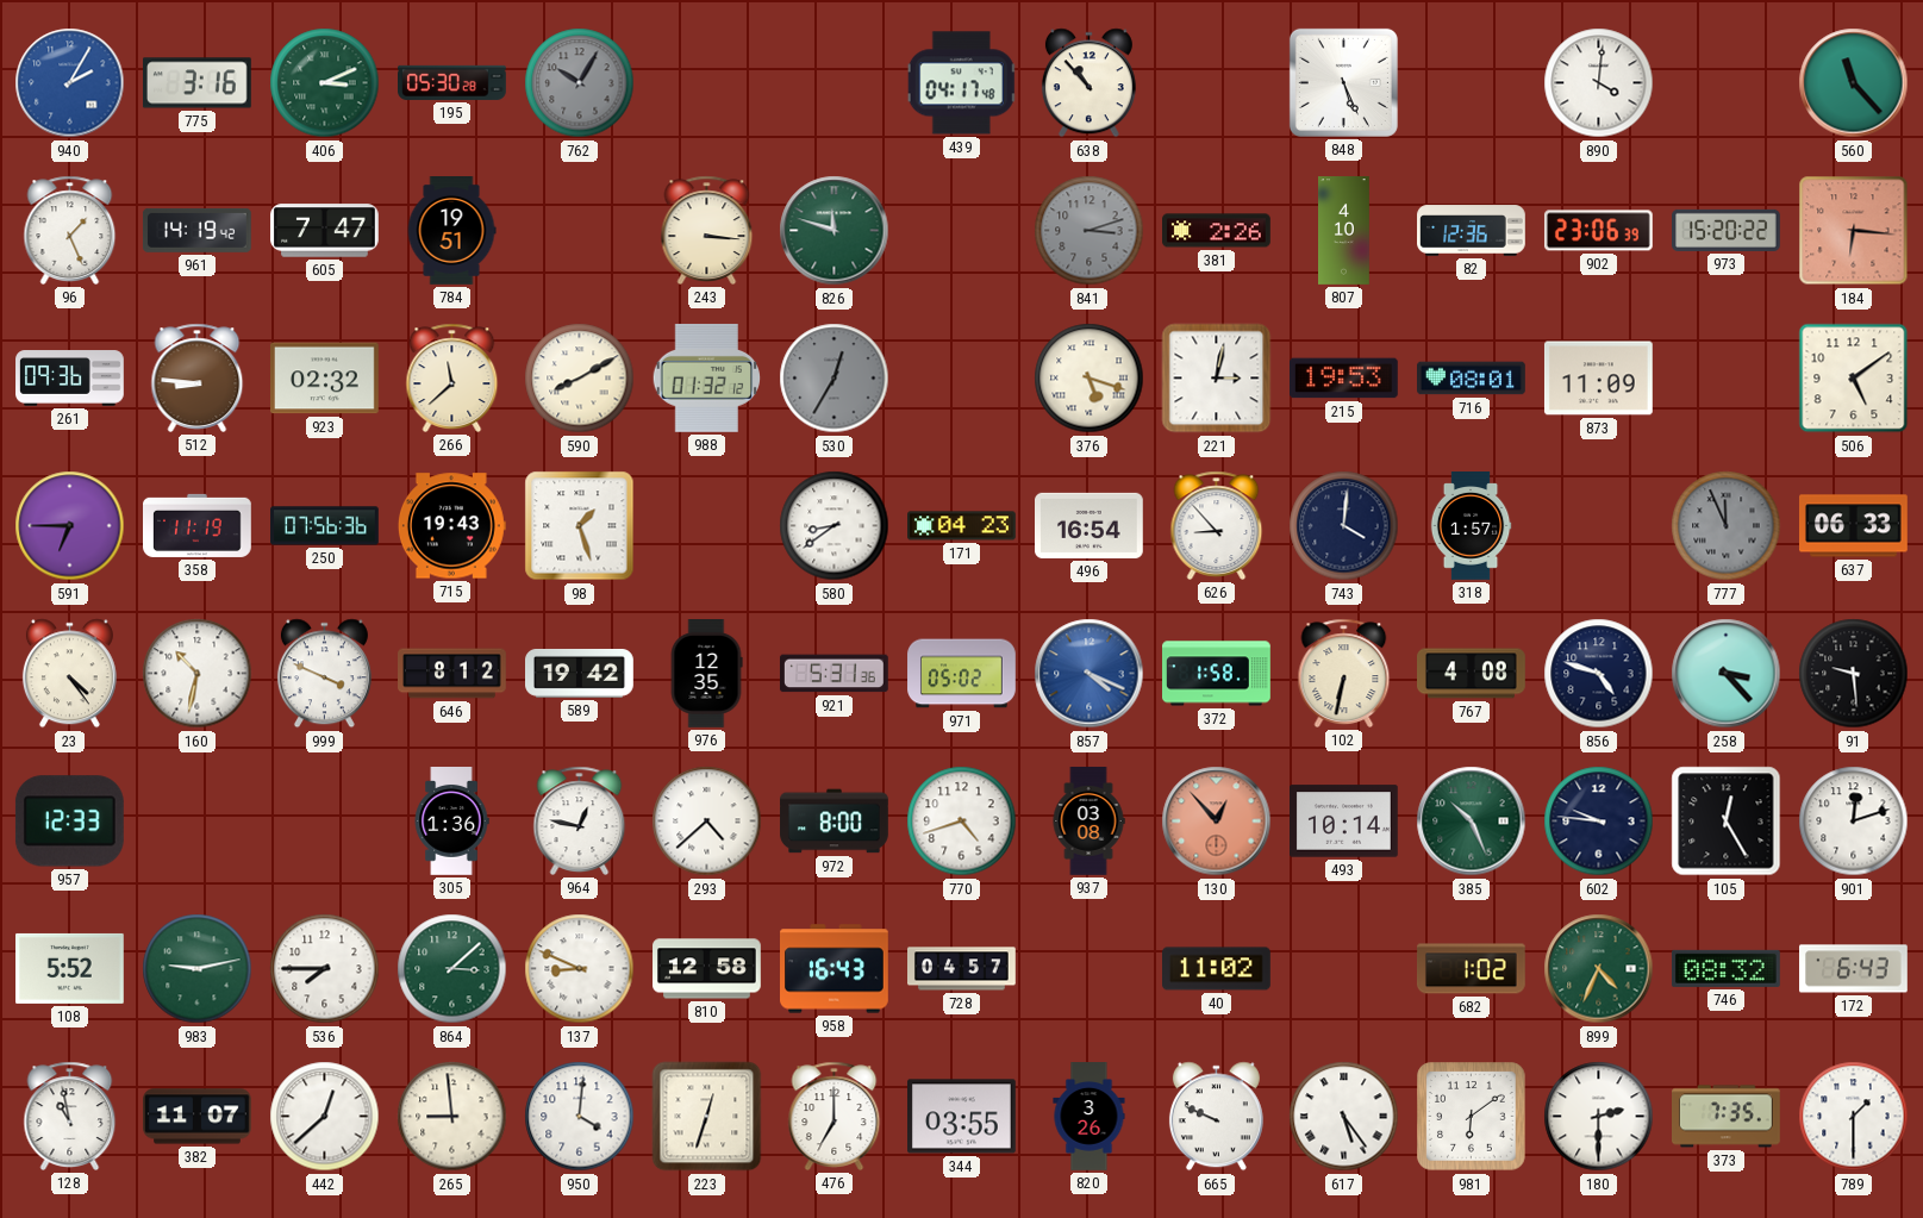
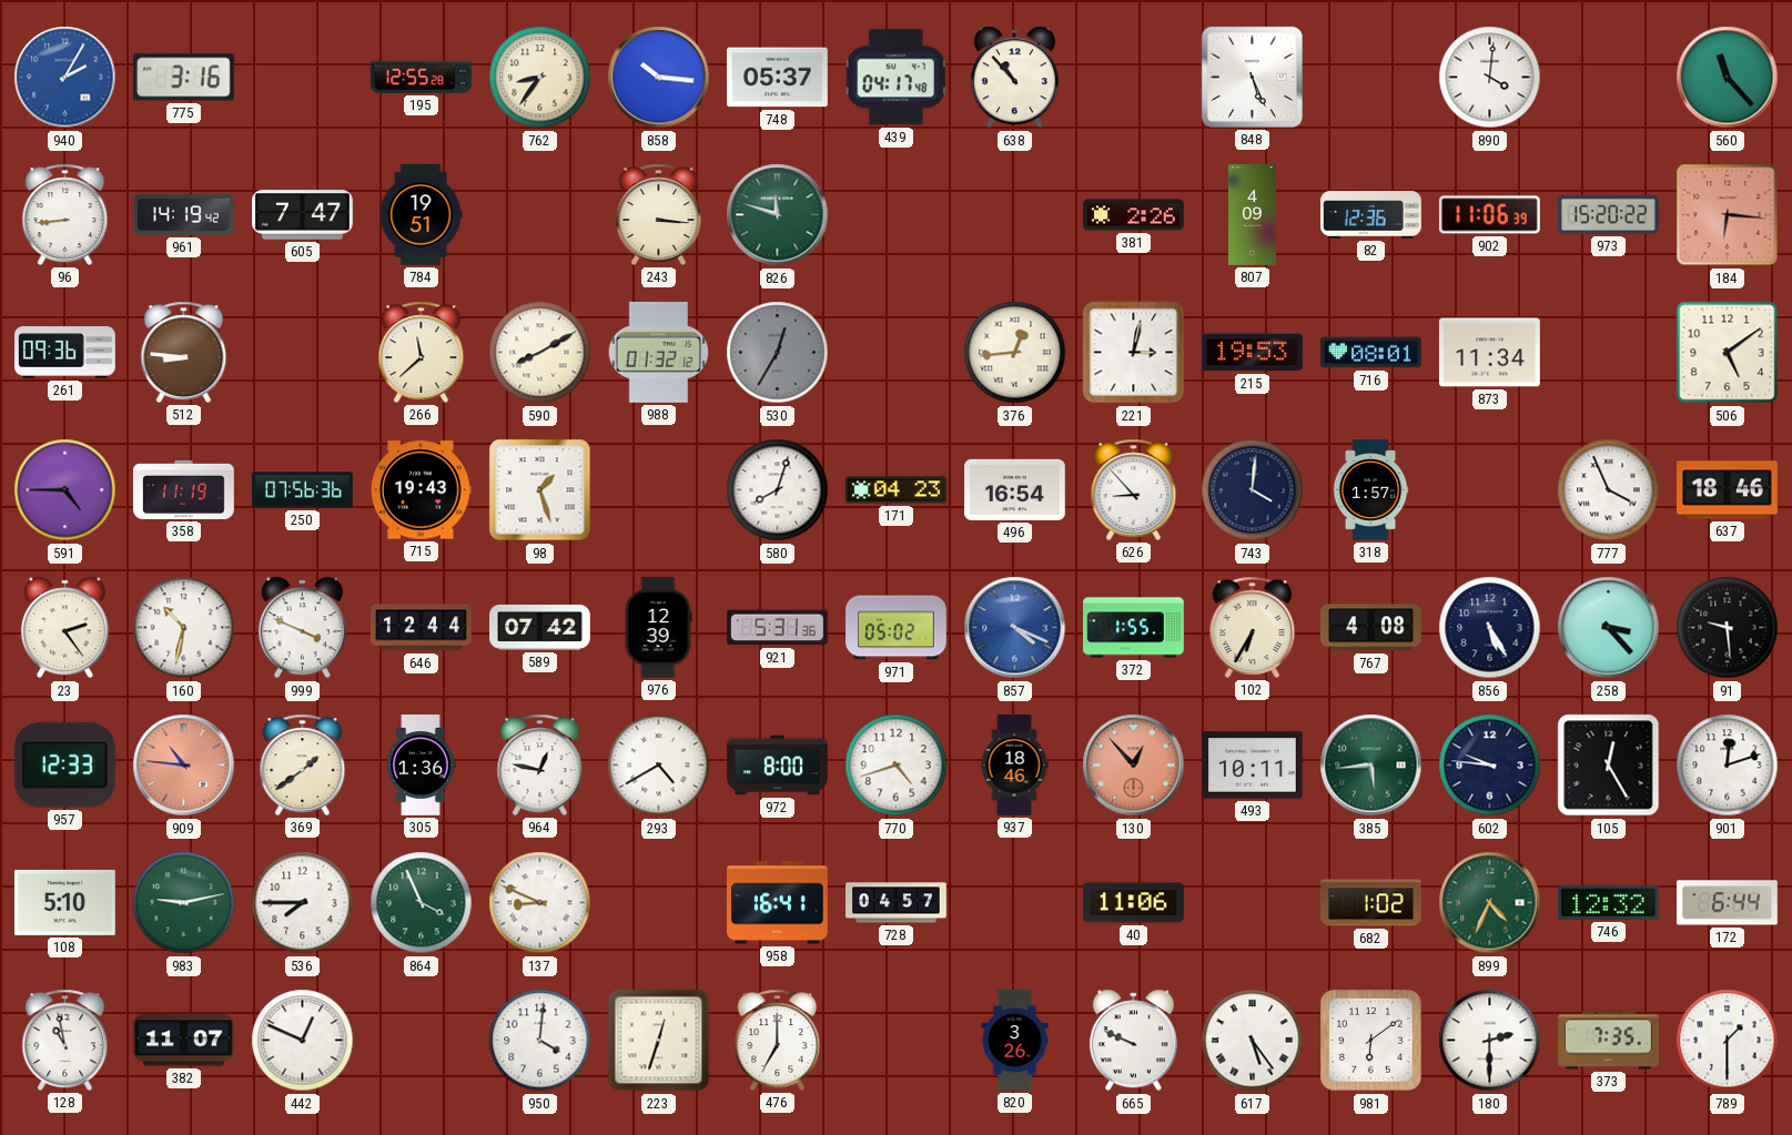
406: 3:11 -> none
195: 05:30 -> 12:55
762: 10:05 -> 8:36
762 dial: grey -> cream
858: none -> 10:16
748: none -> 05:37
96: 1:26 -> 8:44
841: 3:12 -> none
807: 4:10 -> 4:09
902: 23:06 -> 11:06
923: 02:32 -> none
376: 5:18 -> 12:44
873: 11:09 -> 11:34
591: 6:45 -> 4:45
580: 8:39 -> 8:03
777: 11:56 -> 3:56
777 dial: grey -> white
637: 06:33 -> 18:46
23: 4:24 -> 2:24
646: 8:12 -> 12:44
589: 19:42 -> 07:42
976: 12:35 -> 12:39
372: 1:58 -> 1:55
102: 6:32 -> 6:35
856: 4:48 -> 5:25
909: none -> 10:46
369: none -> 1:39
293: 4:38 -> 4:40
937: 03:08 -> 18:46
493: 10:14 -> 10:11
385: 10:26 -> 5:44
108: 5:52 -> 5:10
864: 3:08 -> 3:56
810: 12:58 -> none
958: 16:43 -> 16:41
40: 11:02 -> 11:06
746: 08:32 -> 12:32
172: 6:43 -> 6:44
442: 12:38 -> 12:49
265: 8:59 -> none
344: 03:55 -> none
